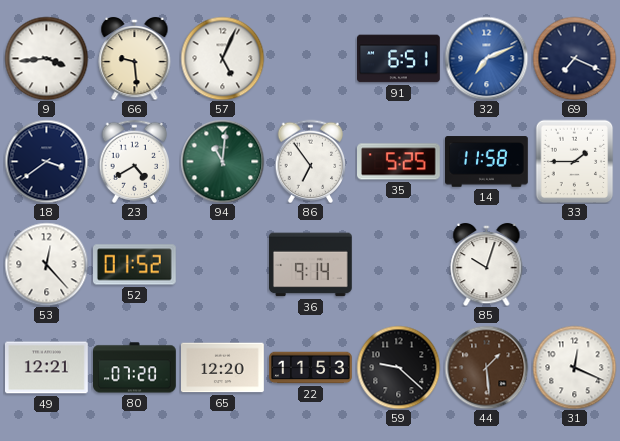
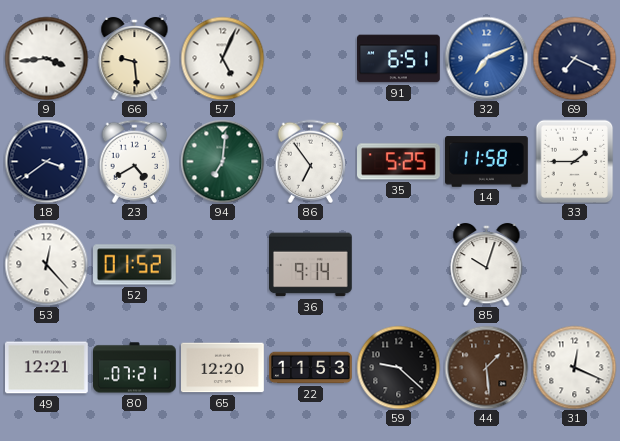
94: 11:01 -> 7:01
80: 07:20 -> 07:21
